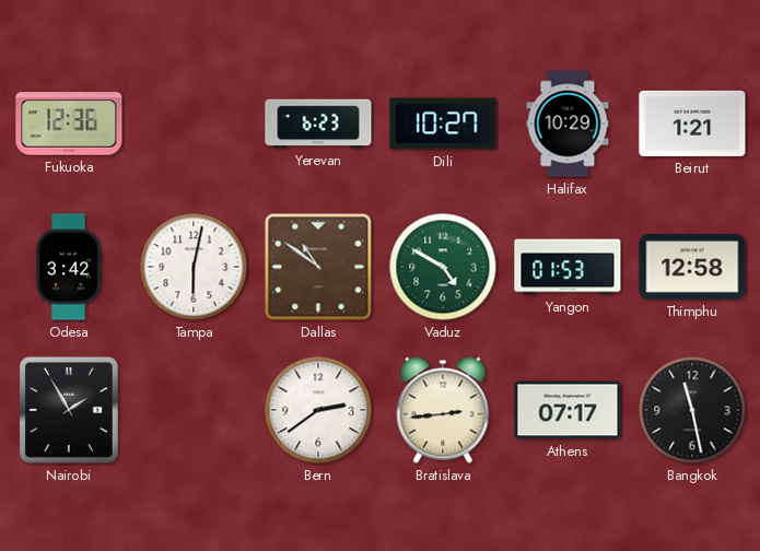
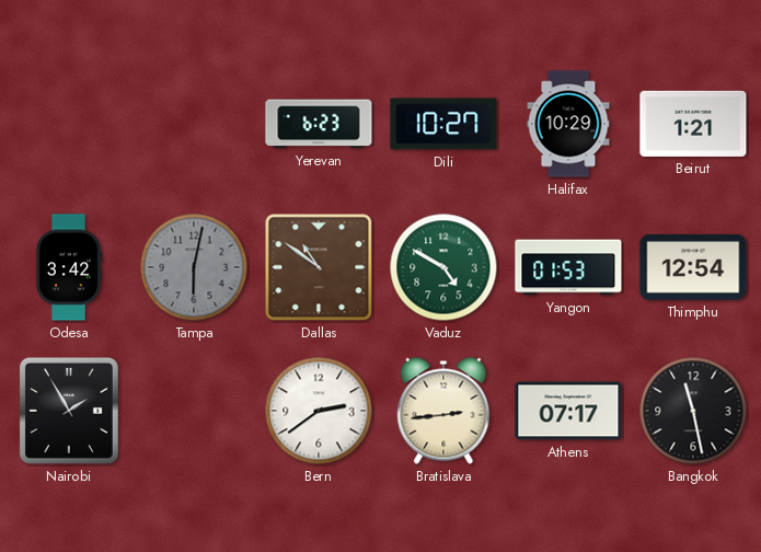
Fukuoka: 12:36 -> none
Tampa dial: white -> grey
Thimphu: 12:58 -> 12:54
